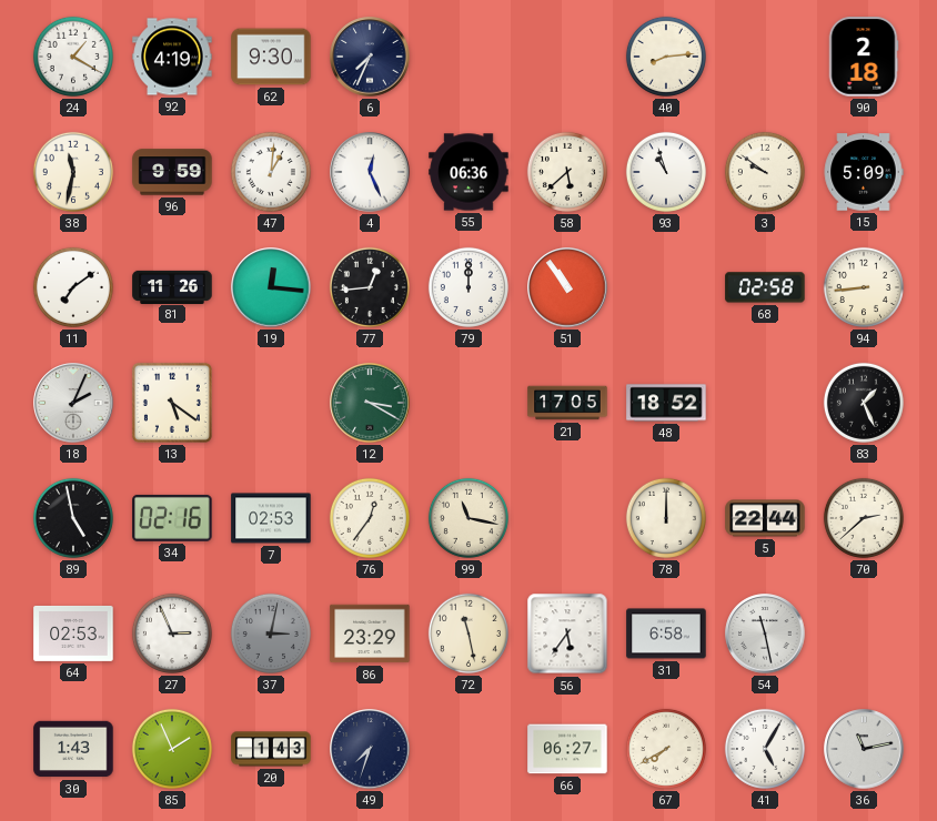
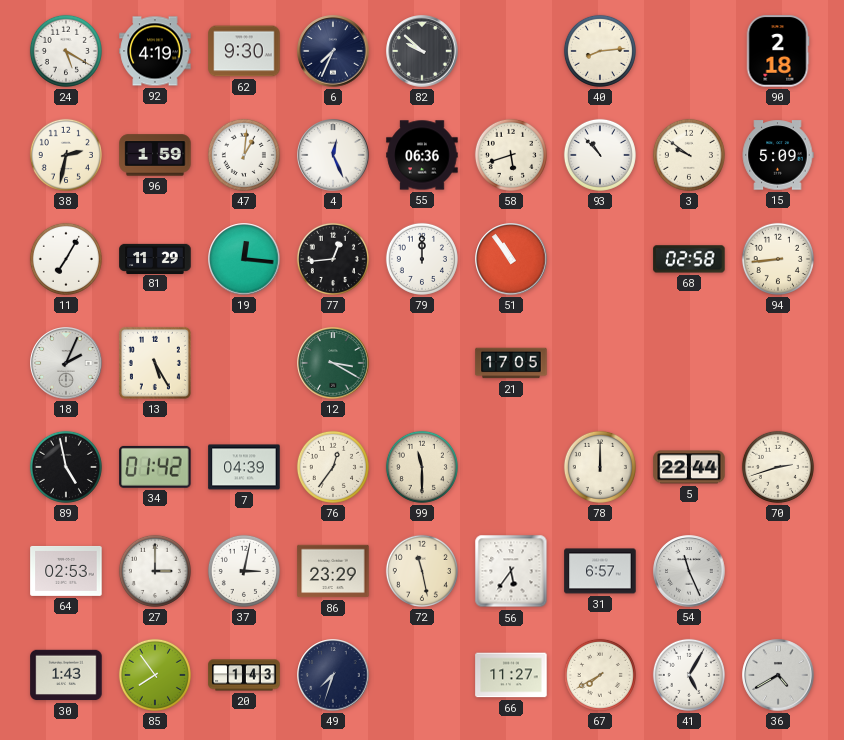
24: 1:20 -> 5:20
82: none -> 9:52
38: 11:32 -> 2:32
96: 9:59 -> 1:59
58: 5:38 -> 5:42
93: 10:57 -> 10:53
11: 7:09 -> 7:05
81: 11:26 -> 11:29
13: 5:21 -> 5:25
48: 18:52 -> none
83: 1:26 -> none
34: 02:16 -> 01:42
7: 02:53 -> 04:39
99: 11:17 -> 11:30
70: 2:38 -> 2:42
27: 2:56 -> 3:00
37 dial: grey -> white
31: 6:58 -> 6:57
54: 11:28 -> 11:26
85: 1:56 -> 7:54
66: 06:27 -> 11:27
36: 11:13 -> 4:40
